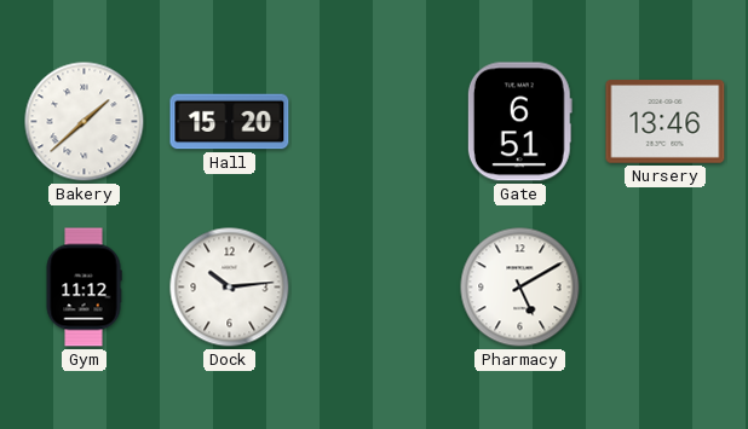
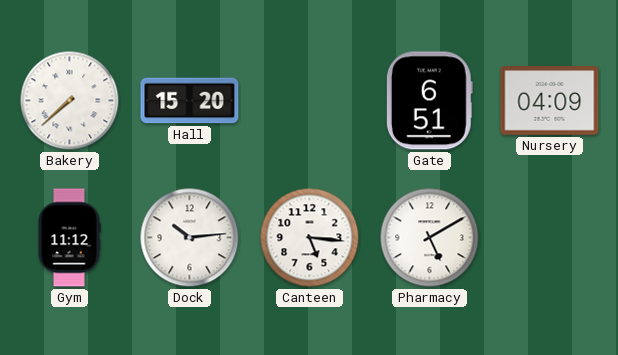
Bakery: 1:38 -> 7:38
Nursery: 13:46 -> 04:09
Canteen: none -> 5:16
